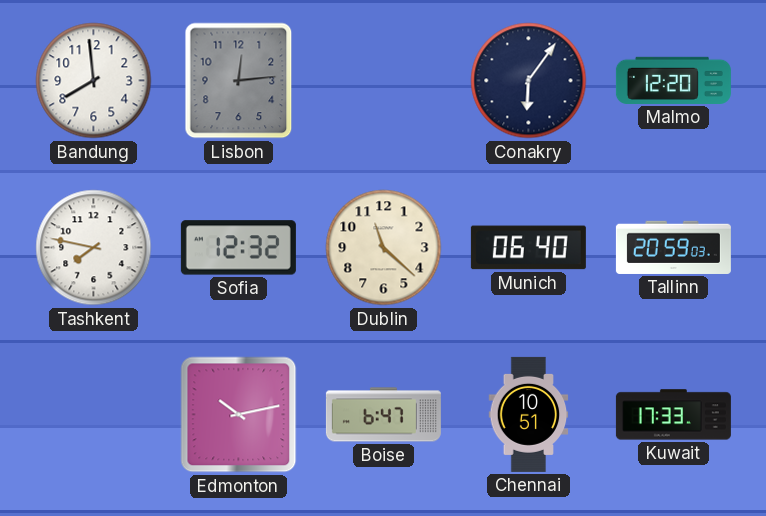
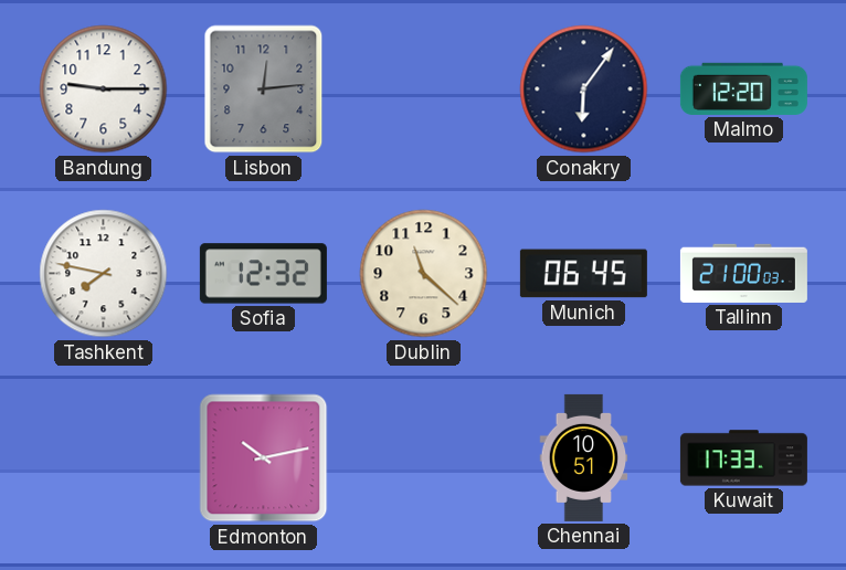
Bandung: 7:59 -> 9:15
Munich: 06:40 -> 06:45
Tallinn: 20:59 -> 21:00
Boise: 6:47 -> none
